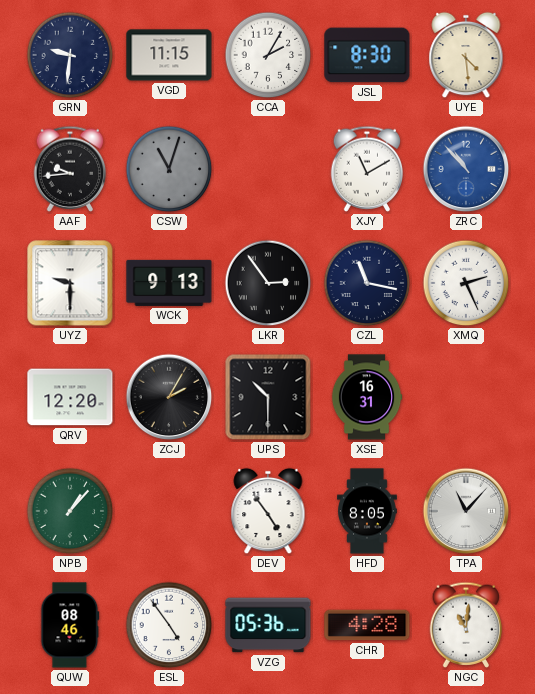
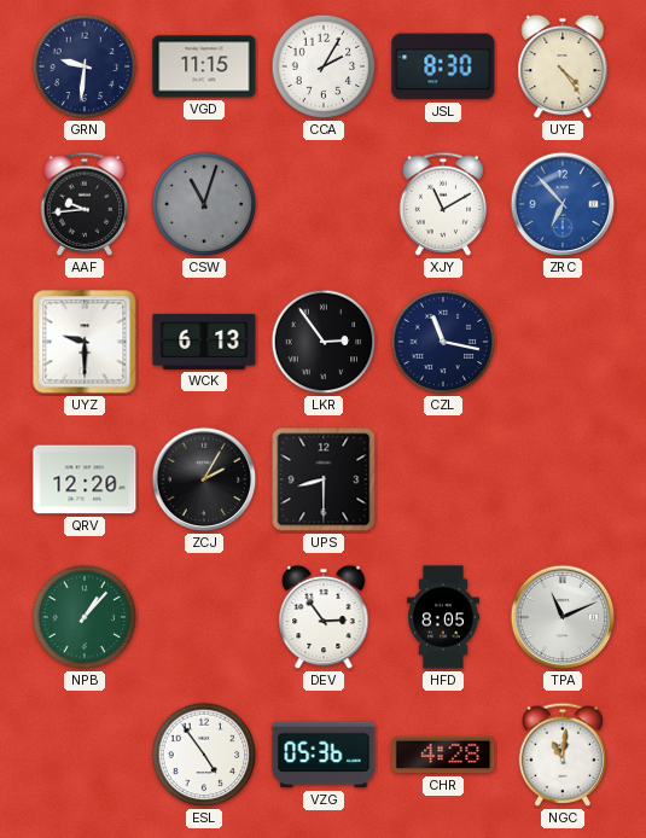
UYE: 4:29 -> 4:24
ZRC: 10:53 -> 6:53
WCK: 9:13 -> 6:13
XMQ: 2:26 -> none
UPS: 10:30 -> 8:30
XSE: 16:31 -> none
DEV: 4:54 -> 2:54
TPA: 11:07 -> 11:11
QUW: 08:46 -> none
